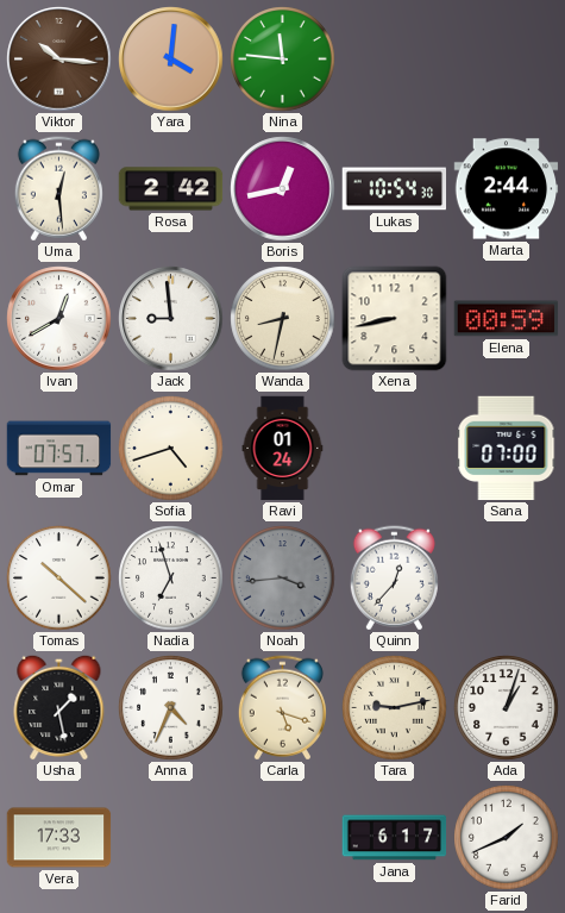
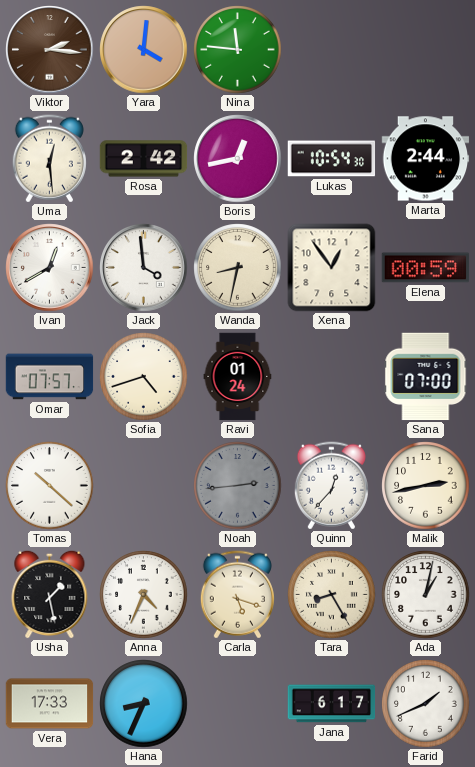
Viktor: 10:16 -> 2:16
Jack: 8:59 -> 3:59
Xena: 8:43 -> 12:54
Nadia: 6:57 -> none
Noah: 3:44 -> 2:44
Malik: none -> 2:43
Tara: 9:13 -> 8:25
Ada: 1:03 -> 1:02
Hana: none -> 8:34
